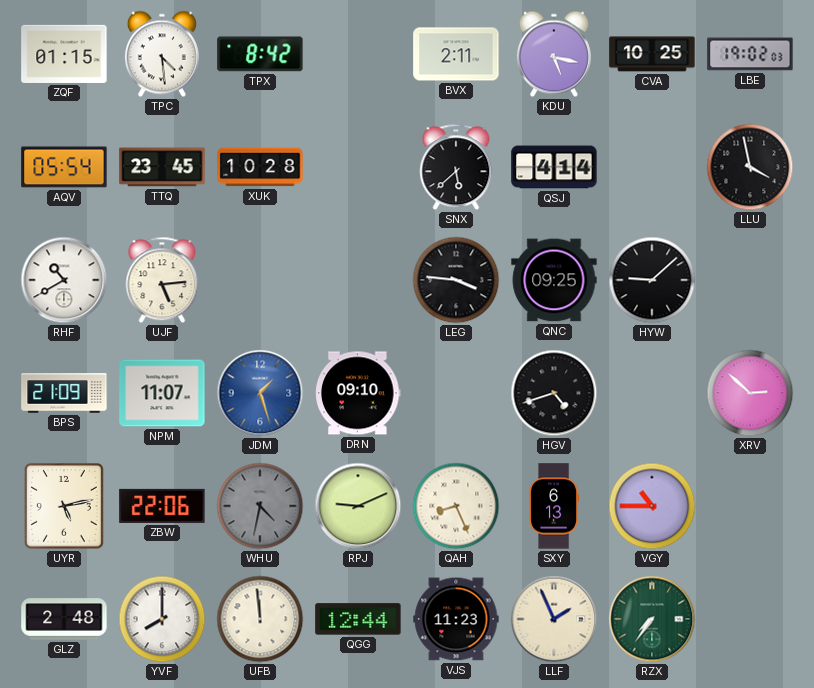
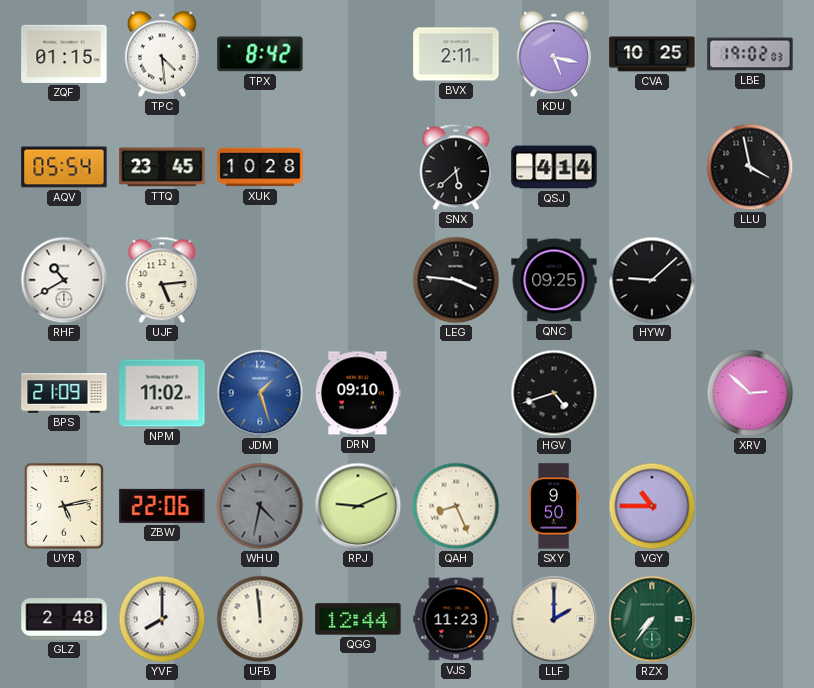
NPM: 11:07 -> 11:02
SXY: 6:13 -> 9:50
LLF: 1:56 -> 2:00
